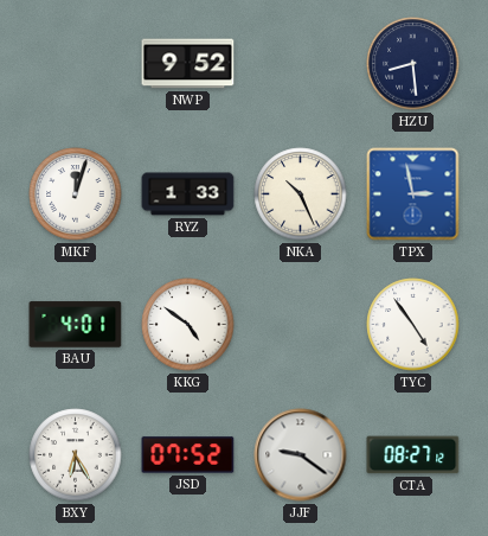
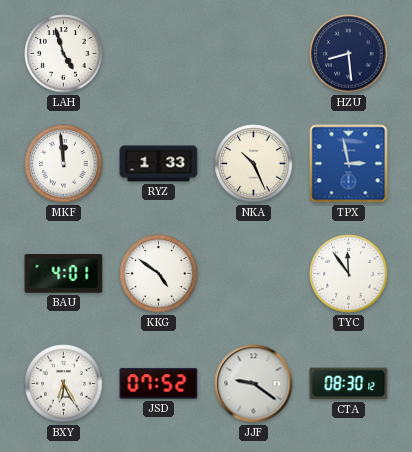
LAH: none -> 4:57
NWP: 9:52 -> none
MKF: 12:03 -> 11:59
TYC: 4:54 -> 11:54
CTA: 08:27 -> 08:30
